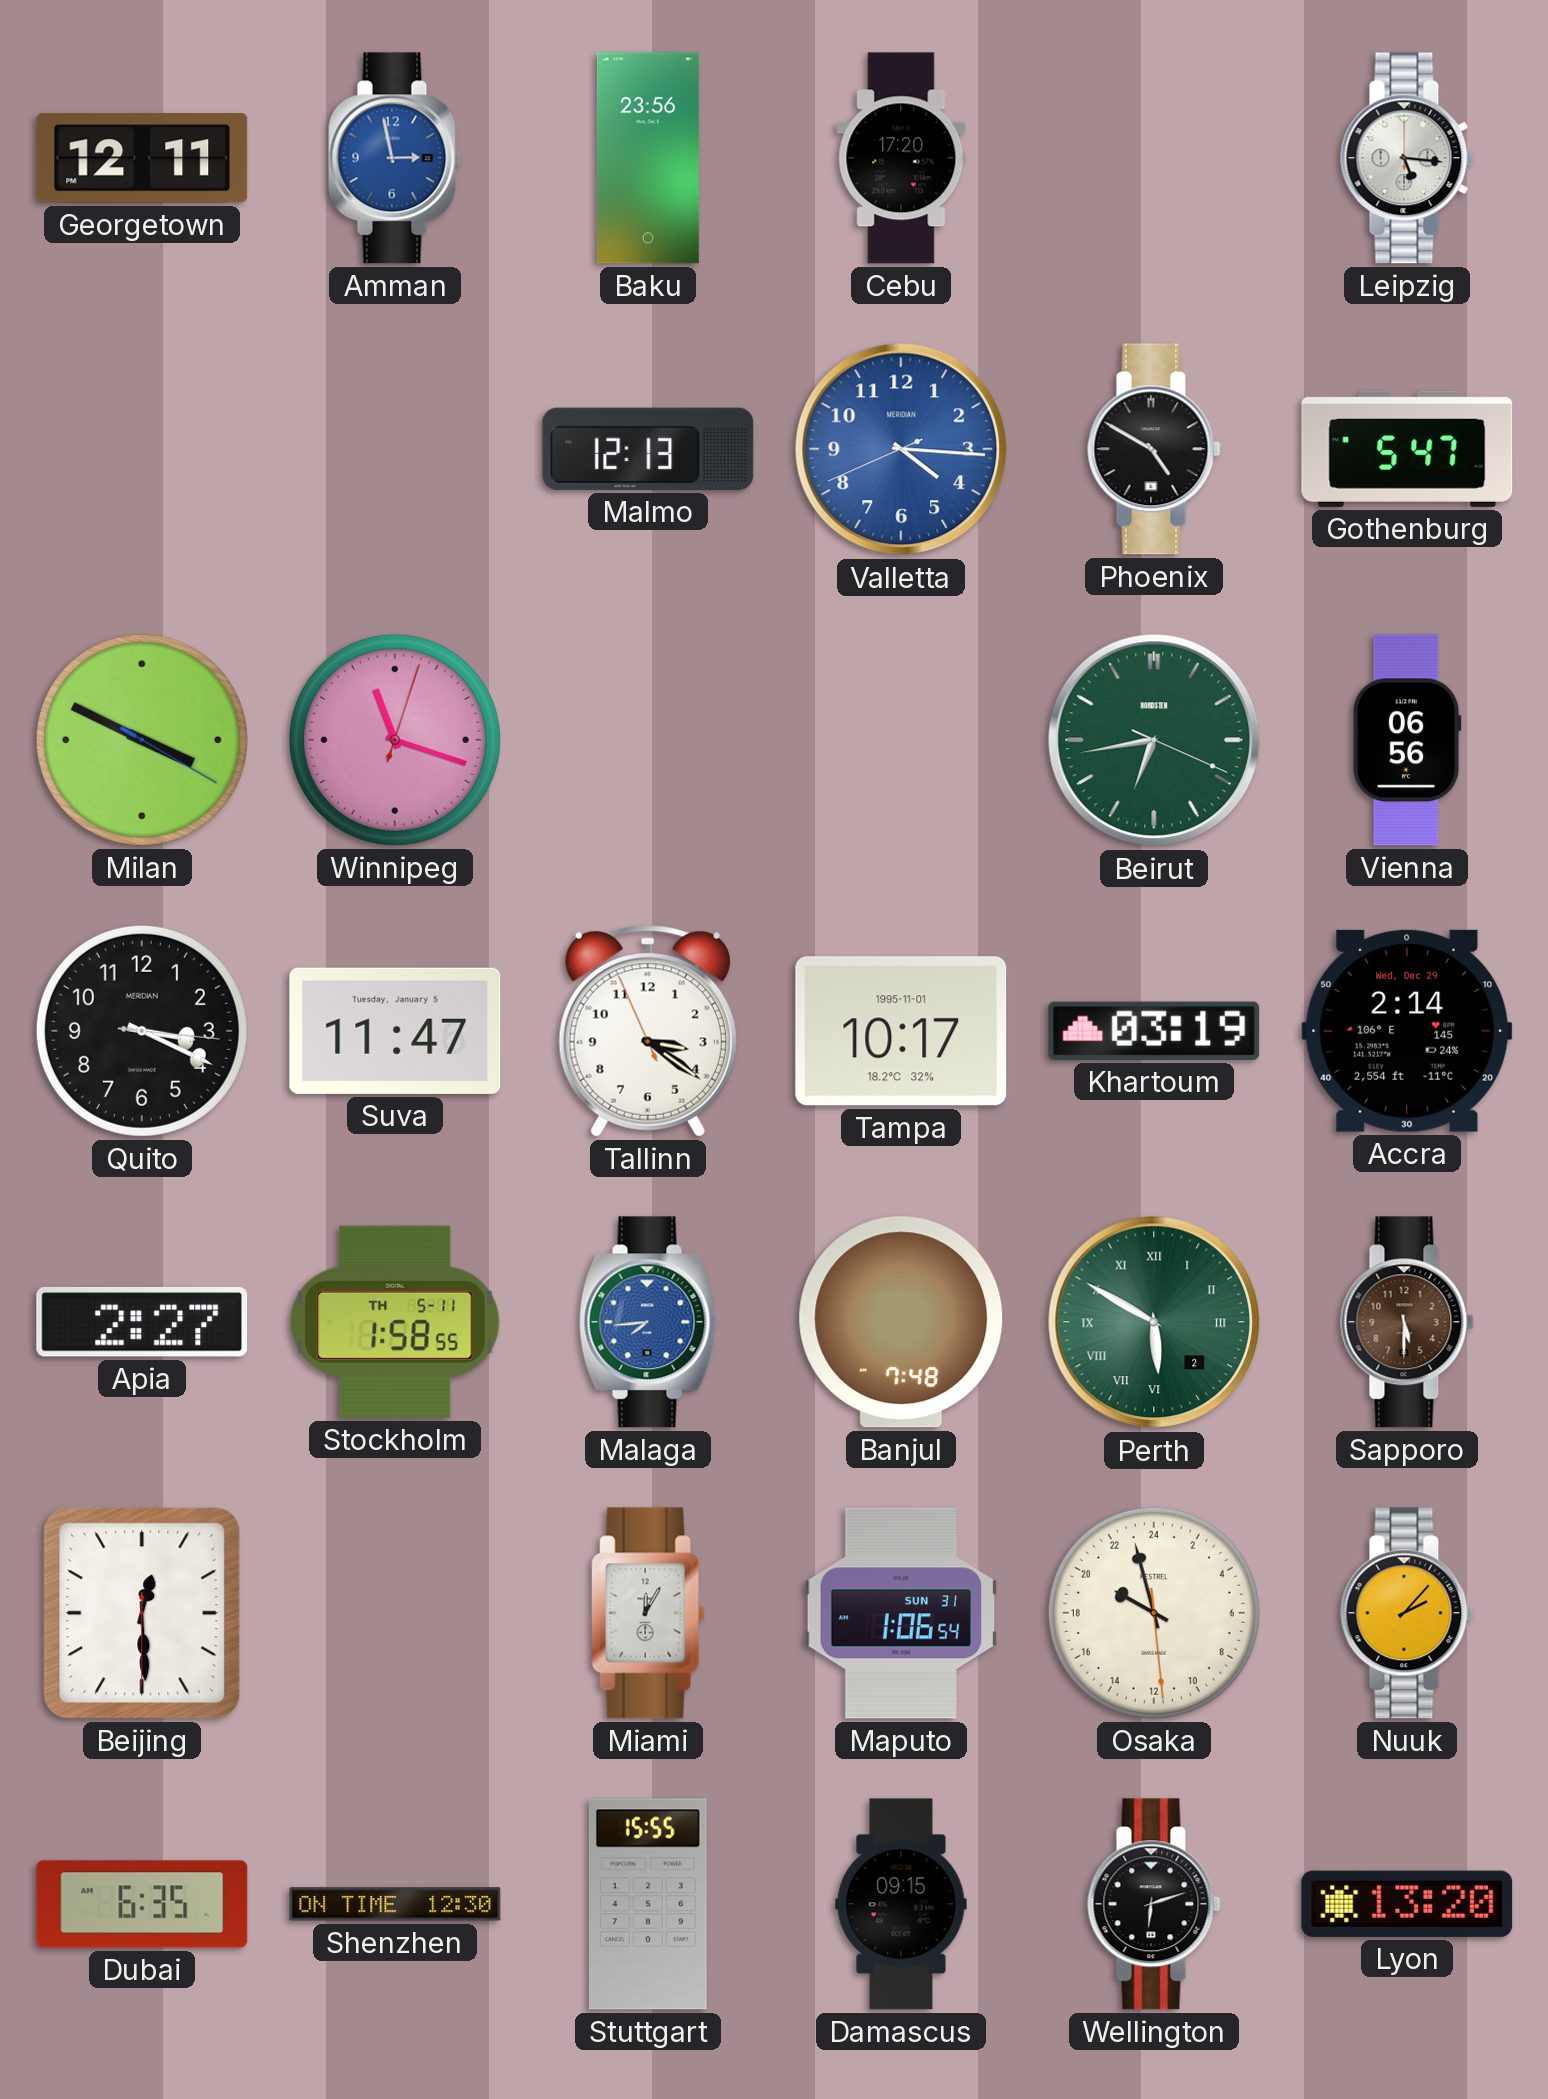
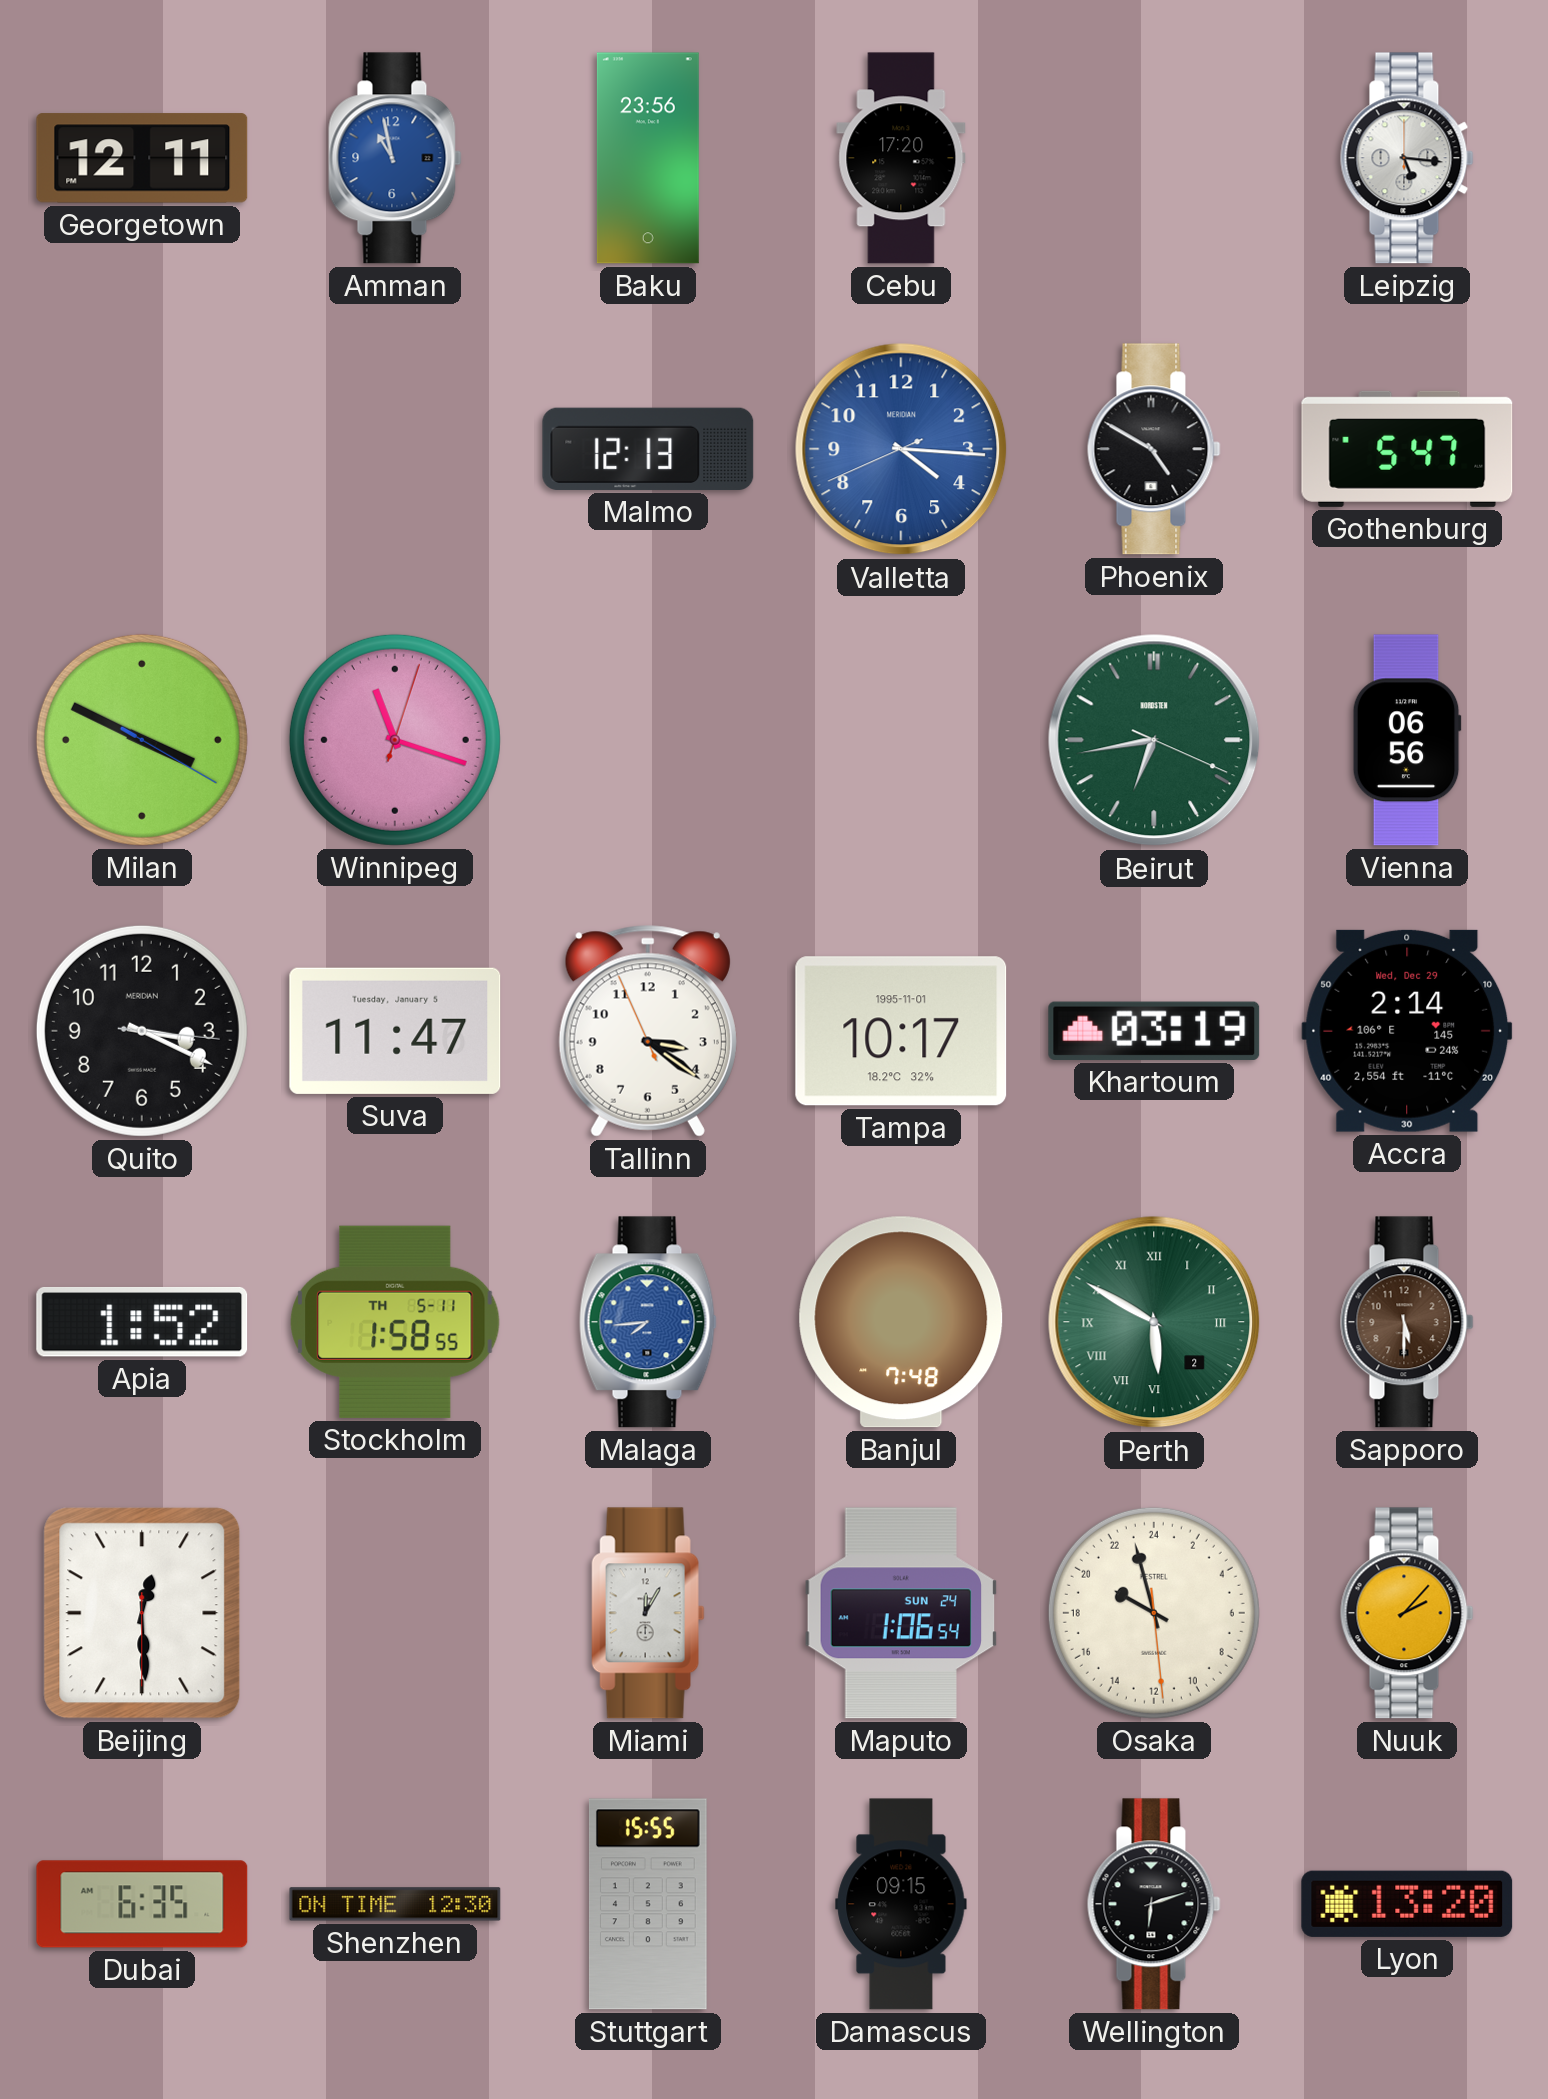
Amman: 2:58 -> 10:58
Apia: 2:27 -> 1:52
Maputo date: SUN 31 -> SUN 24
